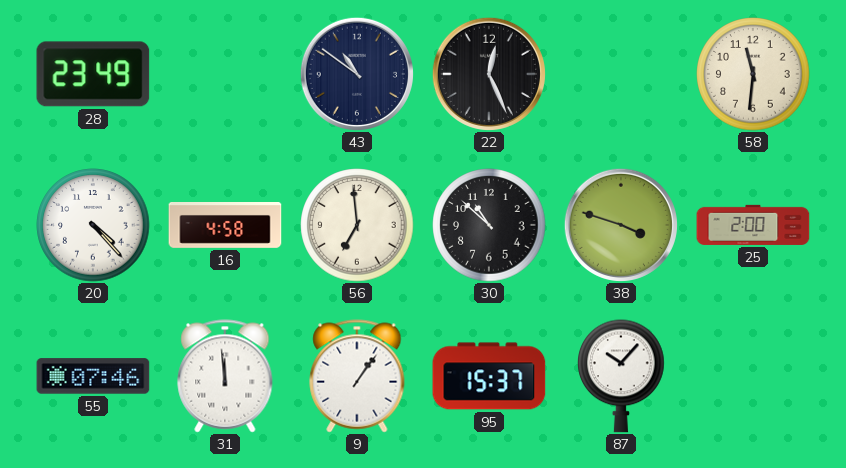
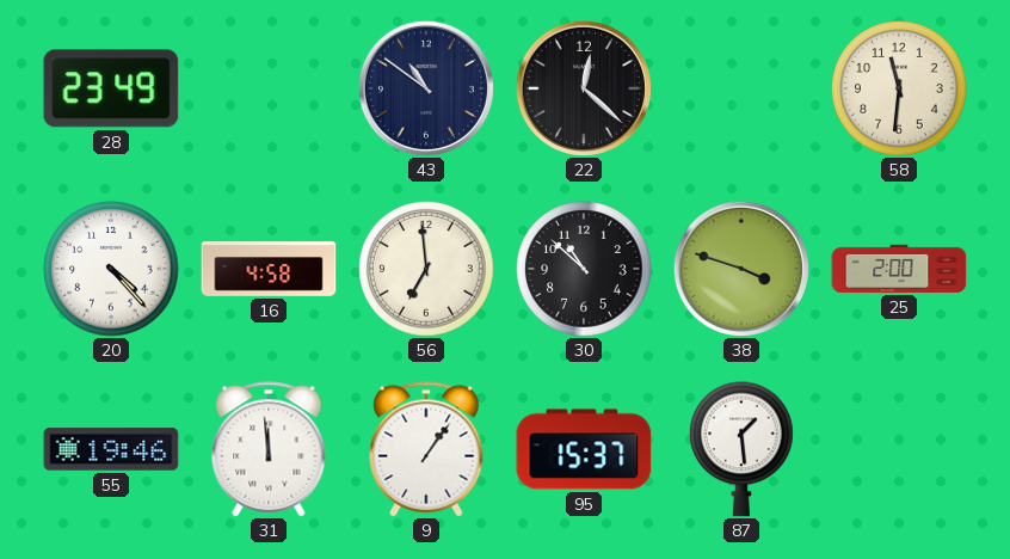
22: 12:26 -> 12:22
55: 07:46 -> 19:46
87: 10:07 -> 1:29
